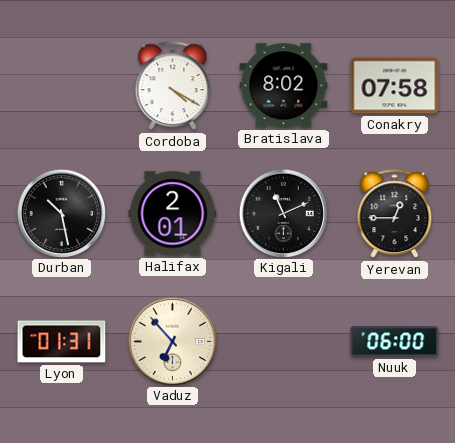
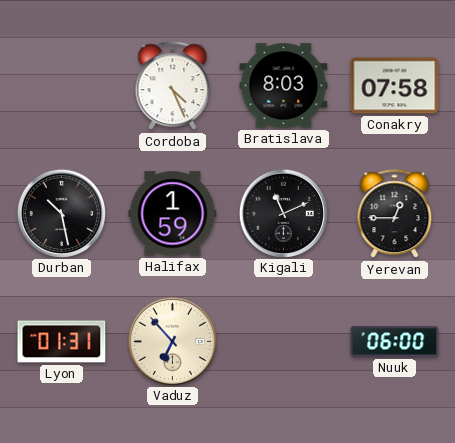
Cordoba: 4:20 -> 4:26
Bratislava: 8:02 -> 8:03
Halifax: 2:01 -> 1:59
